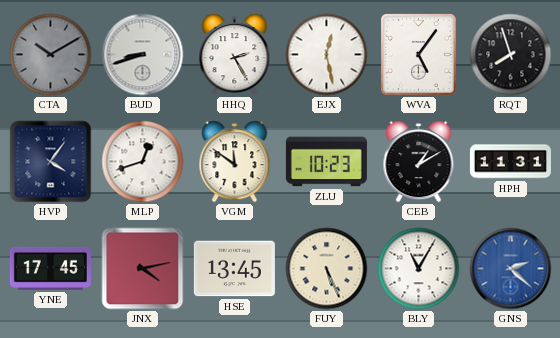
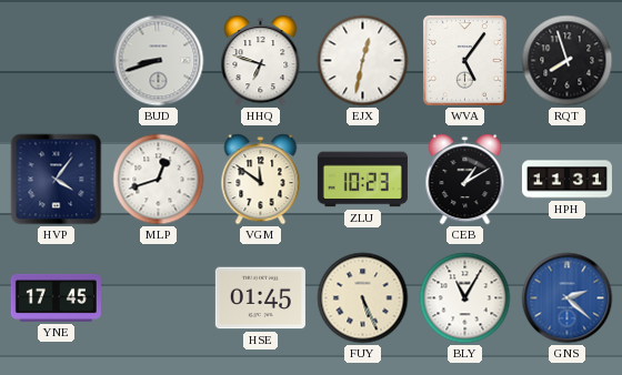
CTA: 10:10 -> none
HHQ: 2:25 -> 6:48
EJX: 12:28 -> 12:32
JNX: 4:13 -> none
HSE: 13:45 -> 01:45
